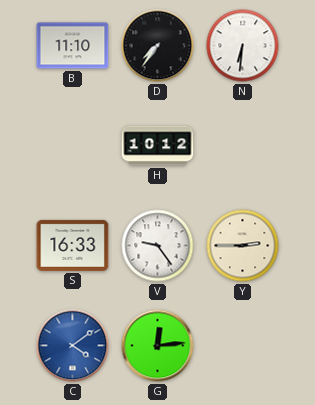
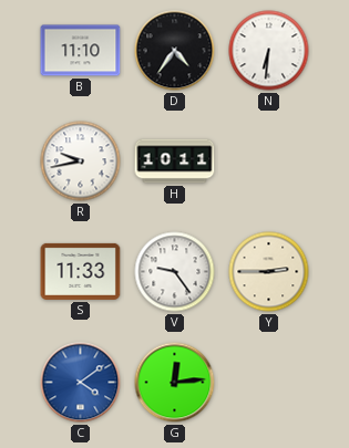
D: 7:36 -> 4:36
R: none -> 9:43
H: 10:12 -> 10:11
S: 16:33 -> 11:33
